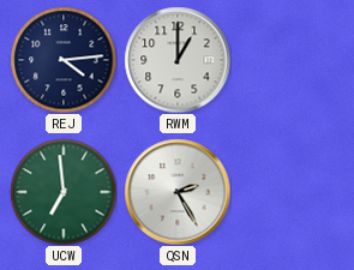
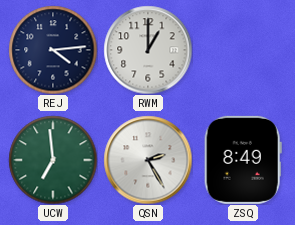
ZSQ: none -> 8:49
